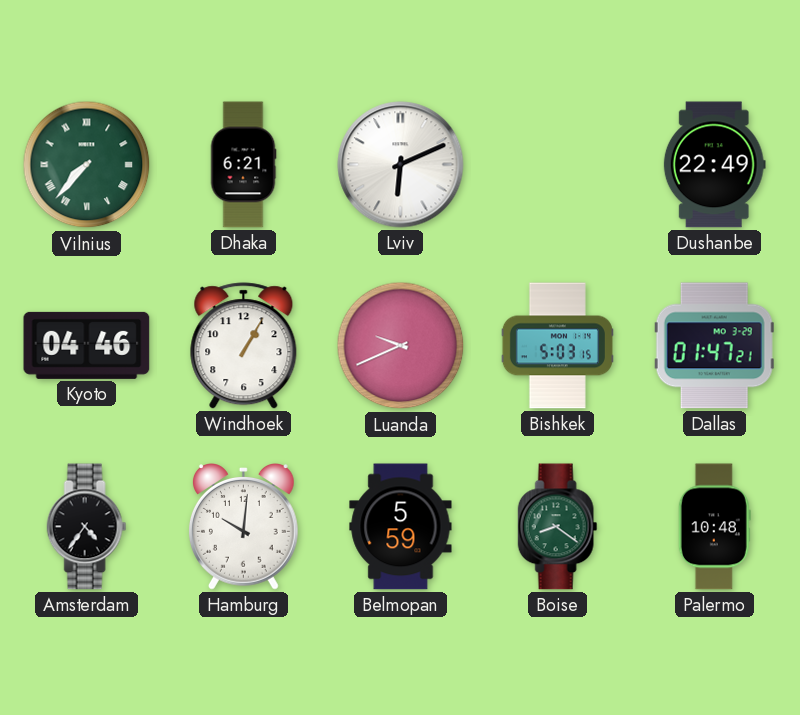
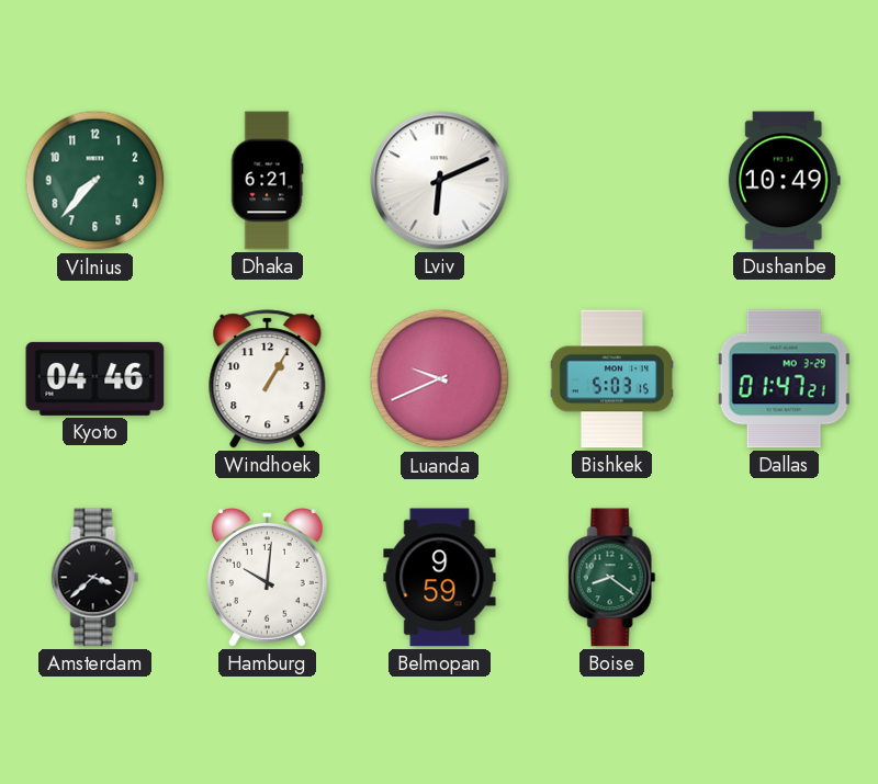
Vilnius numerals: Roman -> Arabic
Dushanbe: 22:49 -> 10:49
Amsterdam: 4:36 -> 3:38
Belmopan: 5:59 -> 9:59
Palermo: 10:48 -> none
